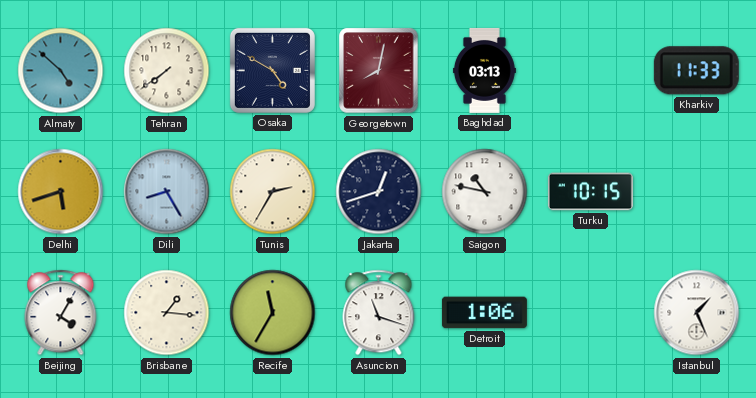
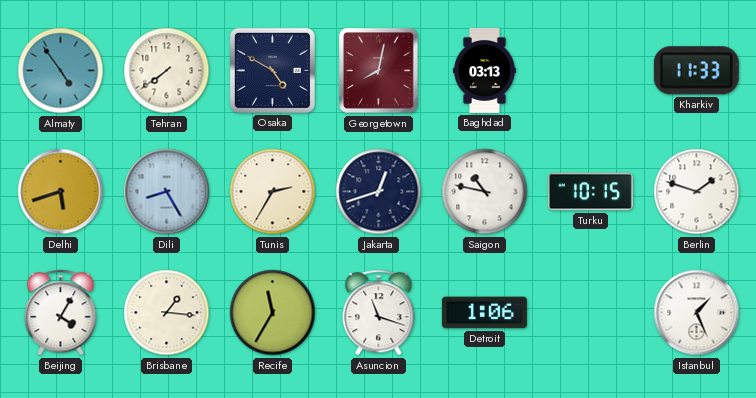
Almaty: 4:52 -> 4:54
Berlin: none -> 1:48
